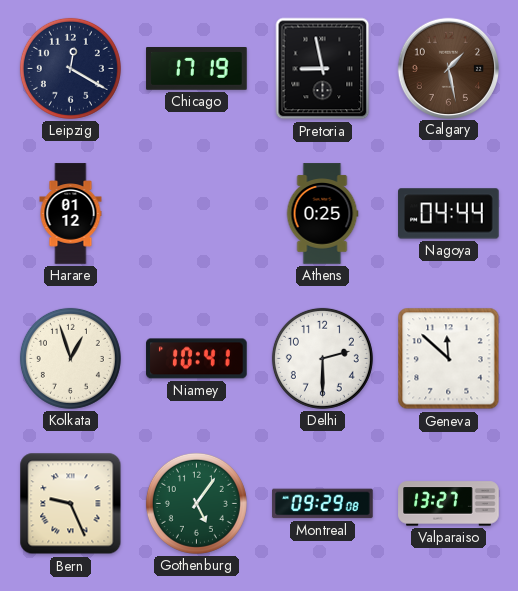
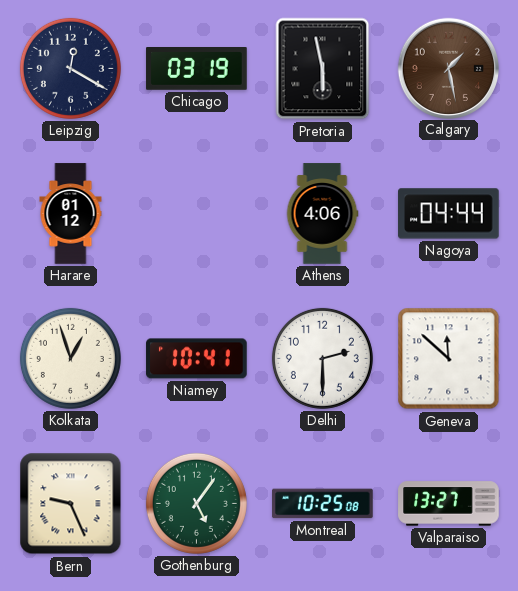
Chicago: 17:19 -> 03:19
Pretoria: 8:58 -> 5:58
Athens: 0:25 -> 4:06
Montreal: 09:29 -> 10:25
